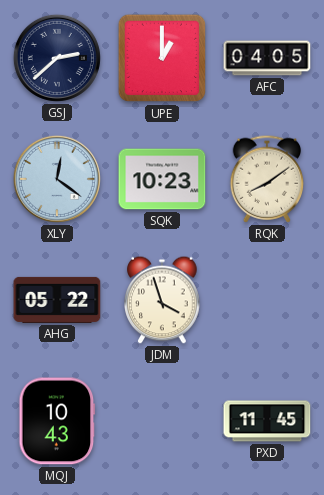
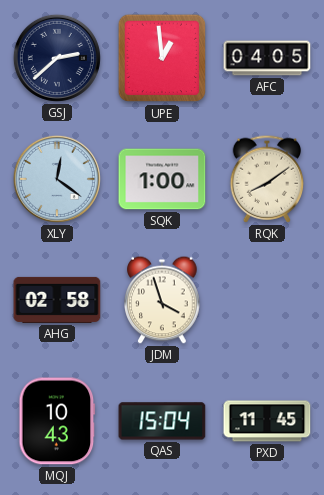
UPE: 1:00 -> 12:59
SQK: 10:23 -> 1:00
AHG: 05:22 -> 02:58
QAS: none -> 15:04
